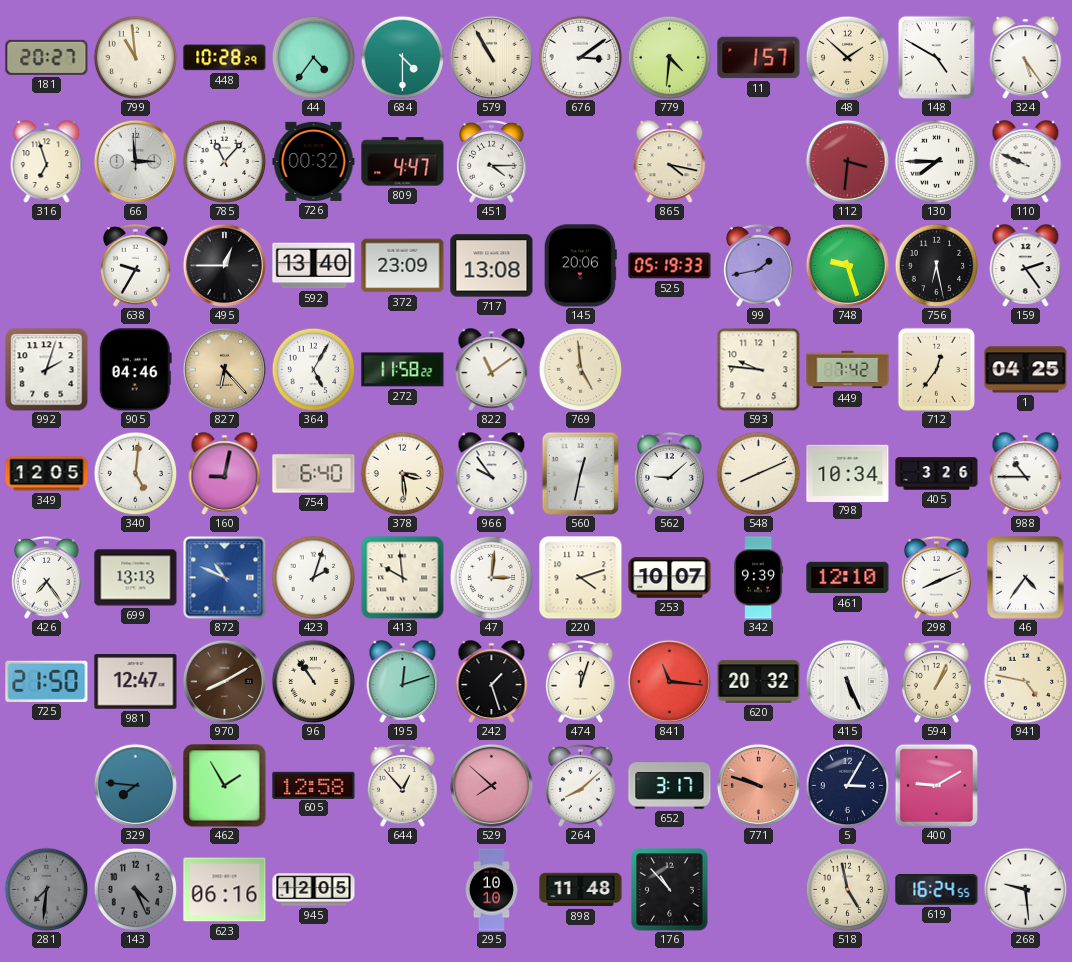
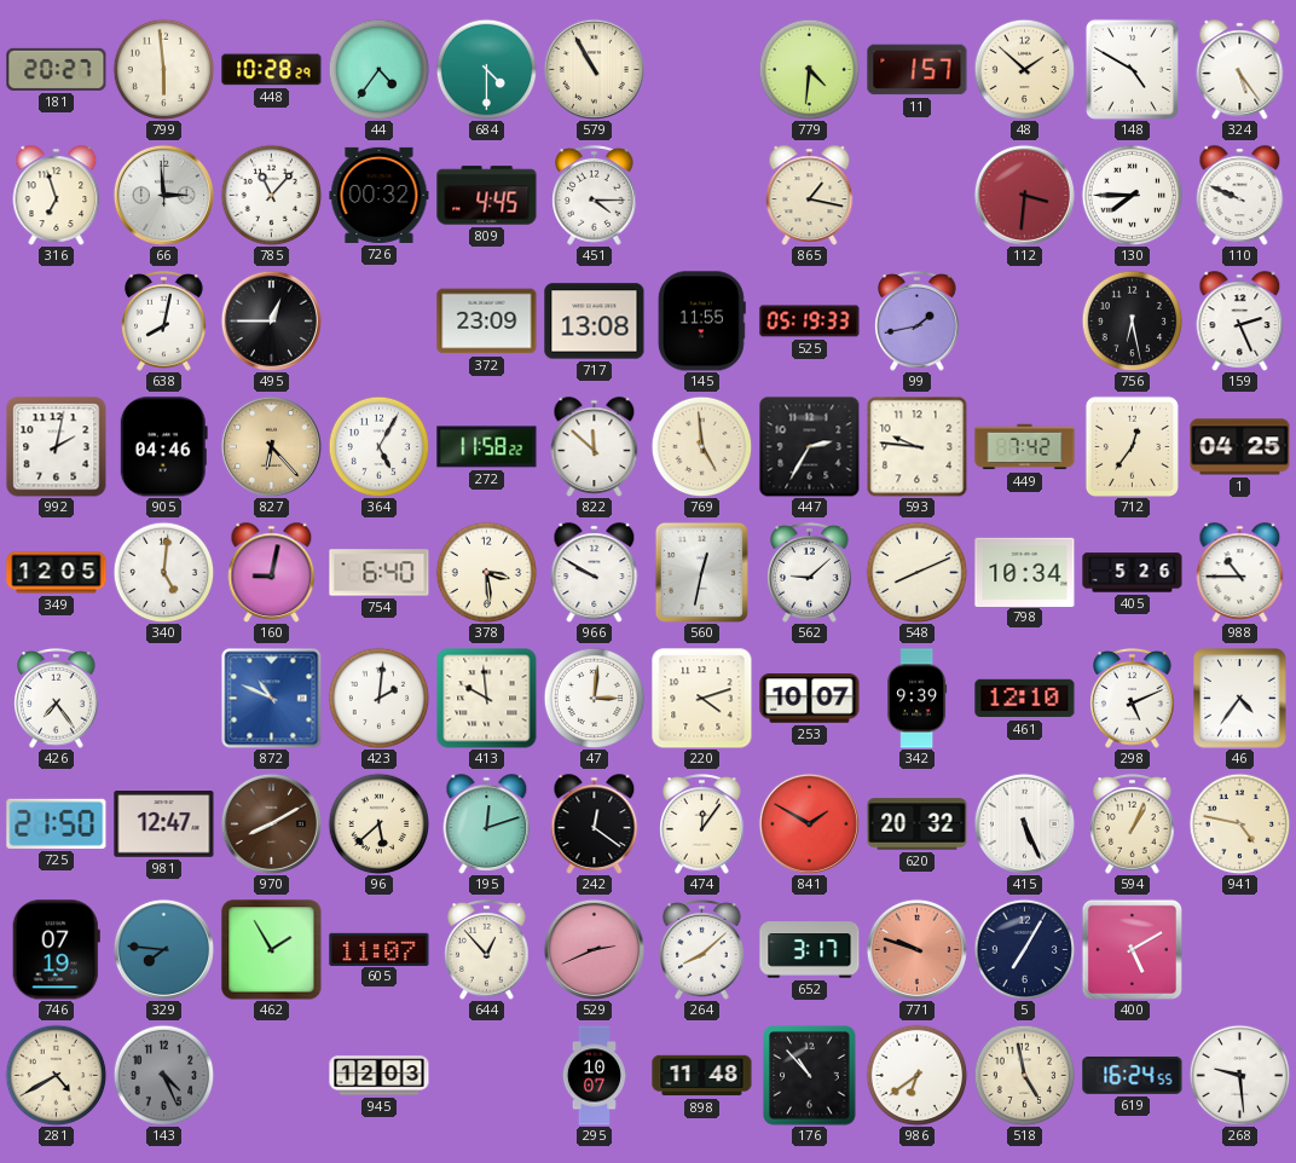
799: 10:59 -> 5:59
676: 3:09 -> none
809: 4:47 -> 4:45
865: 4:17 -> 1:17
638: 9:35 -> 8:02
592: 13:40 -> none
145: 20:06 -> 11:55
748: 9:27 -> none
159: 2:24 -> 2:26
992: 2:03 -> 2:02
822: 11:09 -> 11:52
447: none -> 2:35
966: 9:54 -> 9:50
405: 3:26 -> 5:26
699: 13:13 -> none
423: 2:03 -> 2:01
298: 8:11 -> 5:11
96: 10:54 -> 5:38
242: 1:27 -> 12:21
474: 12:03 -> 12:06
841: 11:16 -> 1:50
746: none -> 07:19
605: 12:58 -> 11:07
529: 7:52 -> 2:41
5: 3:05 -> 7:05
400: 9:10 -> 5:10
281: 7:31 -> 4:40
281 dial: grey -> cream
623: 06:16 -> none
945: 12:05 -> 12:03
295: 10:10 -> 10:07
986: none -> 6:39
